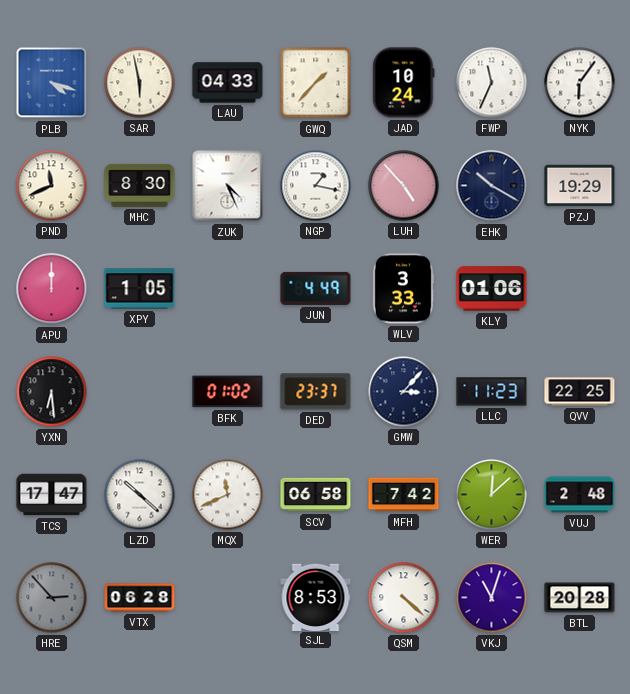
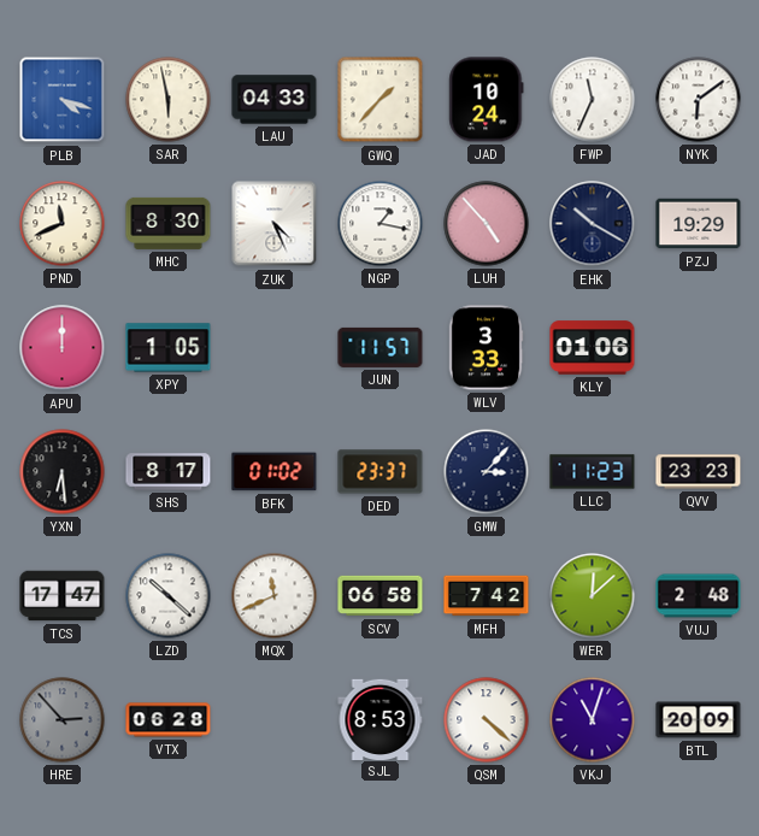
NYK: 6:06 -> 6:09
JUN: 4:49 -> 11:57
SHS: none -> 8:17
QVV: 22:25 -> 23:23
BTL: 20:28 -> 20:09
